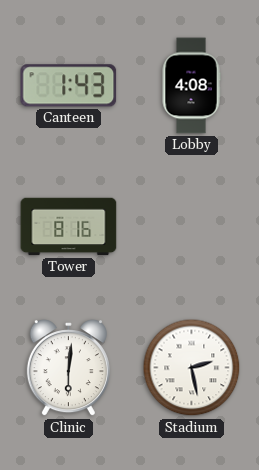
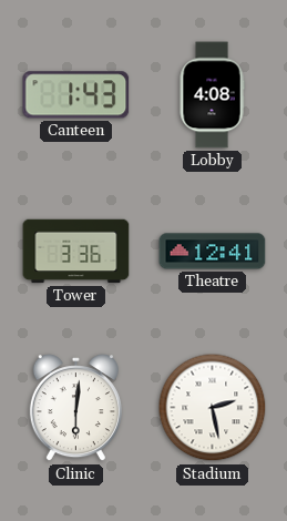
Tower: 8:16 -> 3:36
Theatre: none -> 12:41
